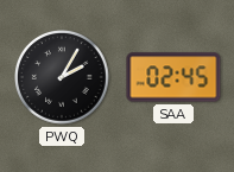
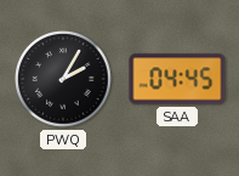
SAA: 02:45 -> 04:45
